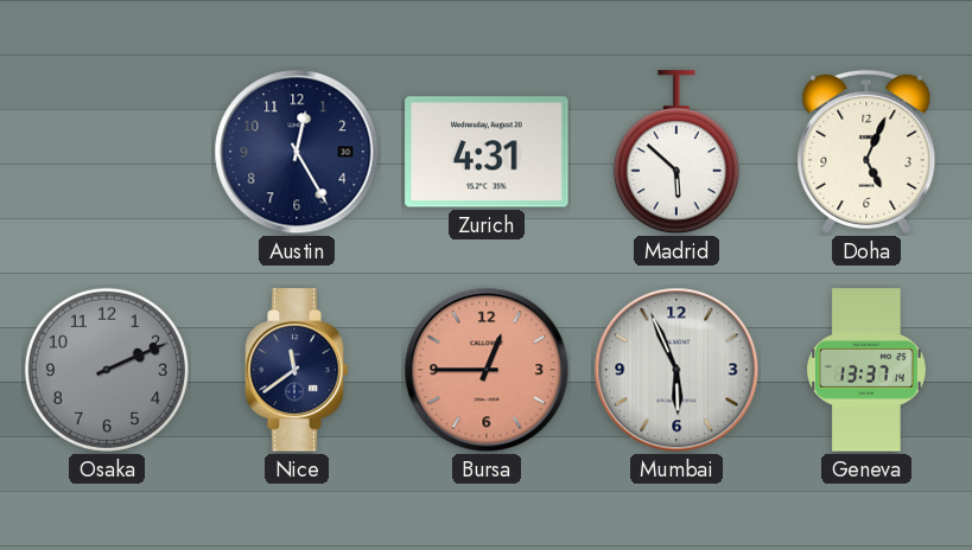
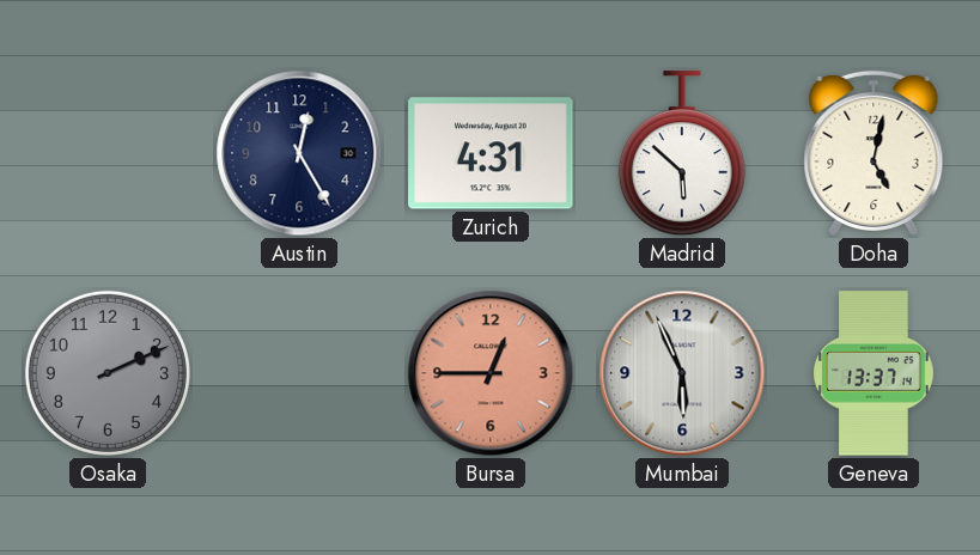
Doha: 5:04 -> 5:02
Nice: 11:39 -> none
